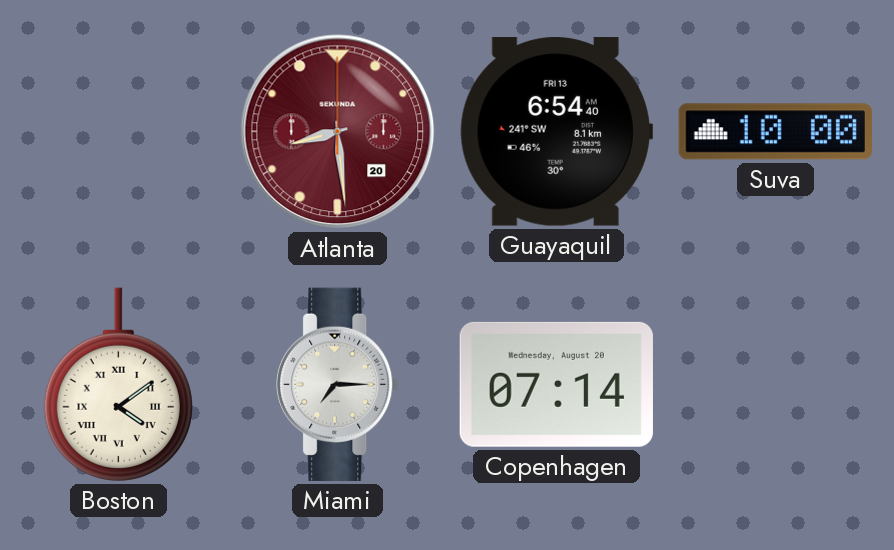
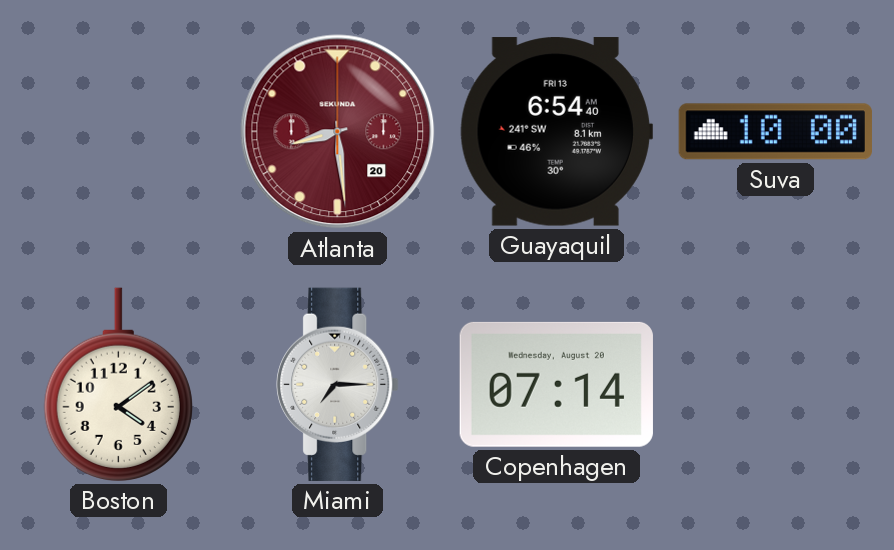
Boston numerals: Roman -> Arabic
